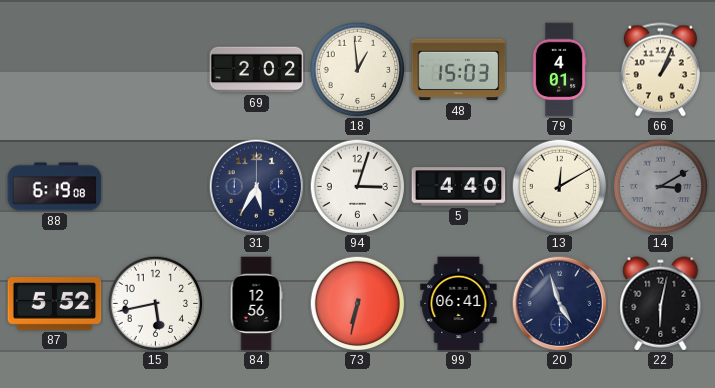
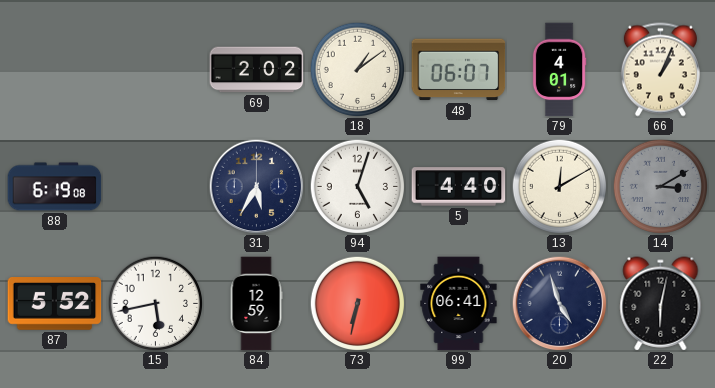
18: 12:59 -> 1:09
48: 15:03 -> 06:07
94: 3:03 -> 5:03
84: 12:56 -> 12:59
